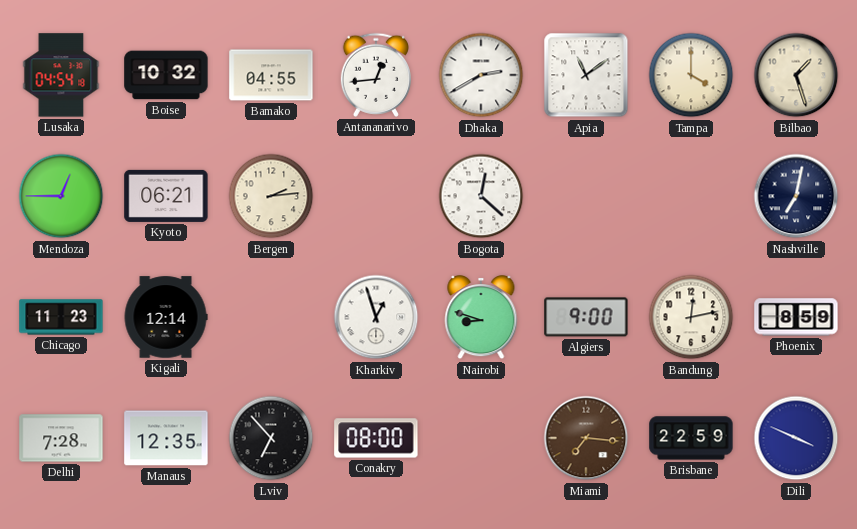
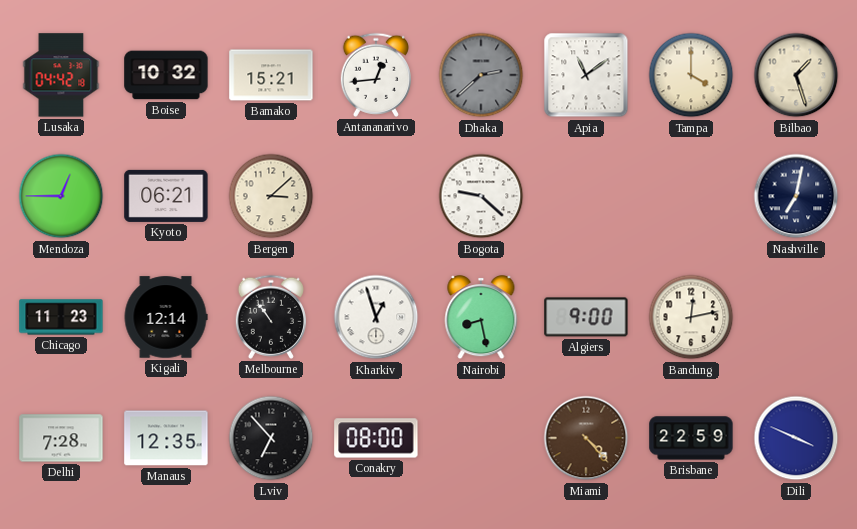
Lusaka: 04:54 -> 04:42
Bamako: 04:55 -> 15:21
Dhaka: 2:40 -> 2:38
Dhaka dial: white -> grey
Bergen: 2:14 -> 3:08
Bogota: 12:22 -> 9:22
Melbourne: none -> 10:54
Nairobi: 8:48 -> 8:28
Phoenix: 8:59 -> none
Miami: 7:16 -> 4:23
